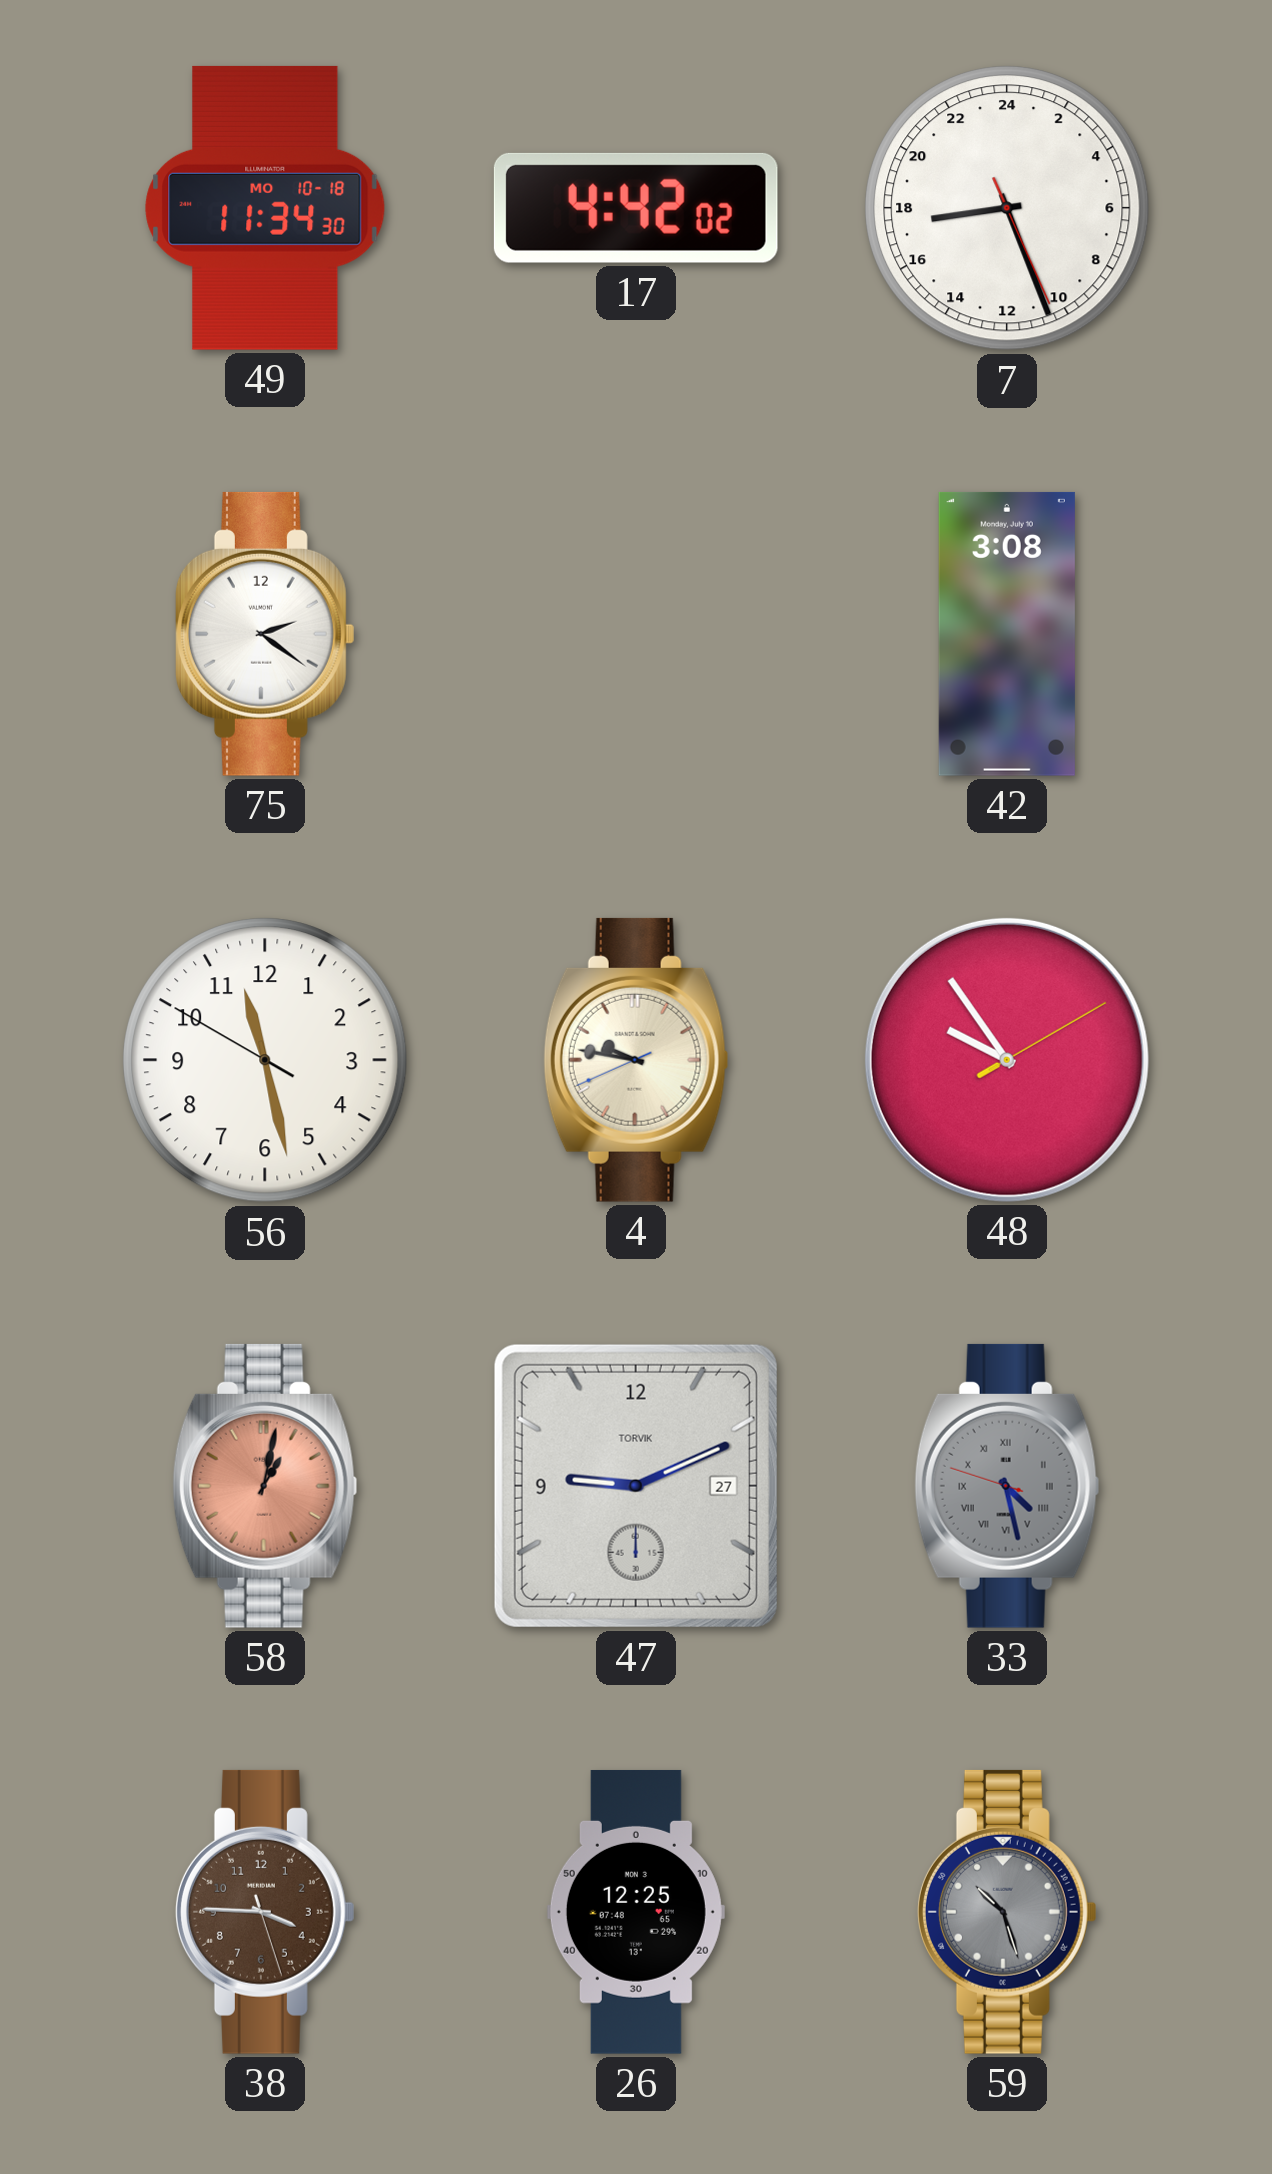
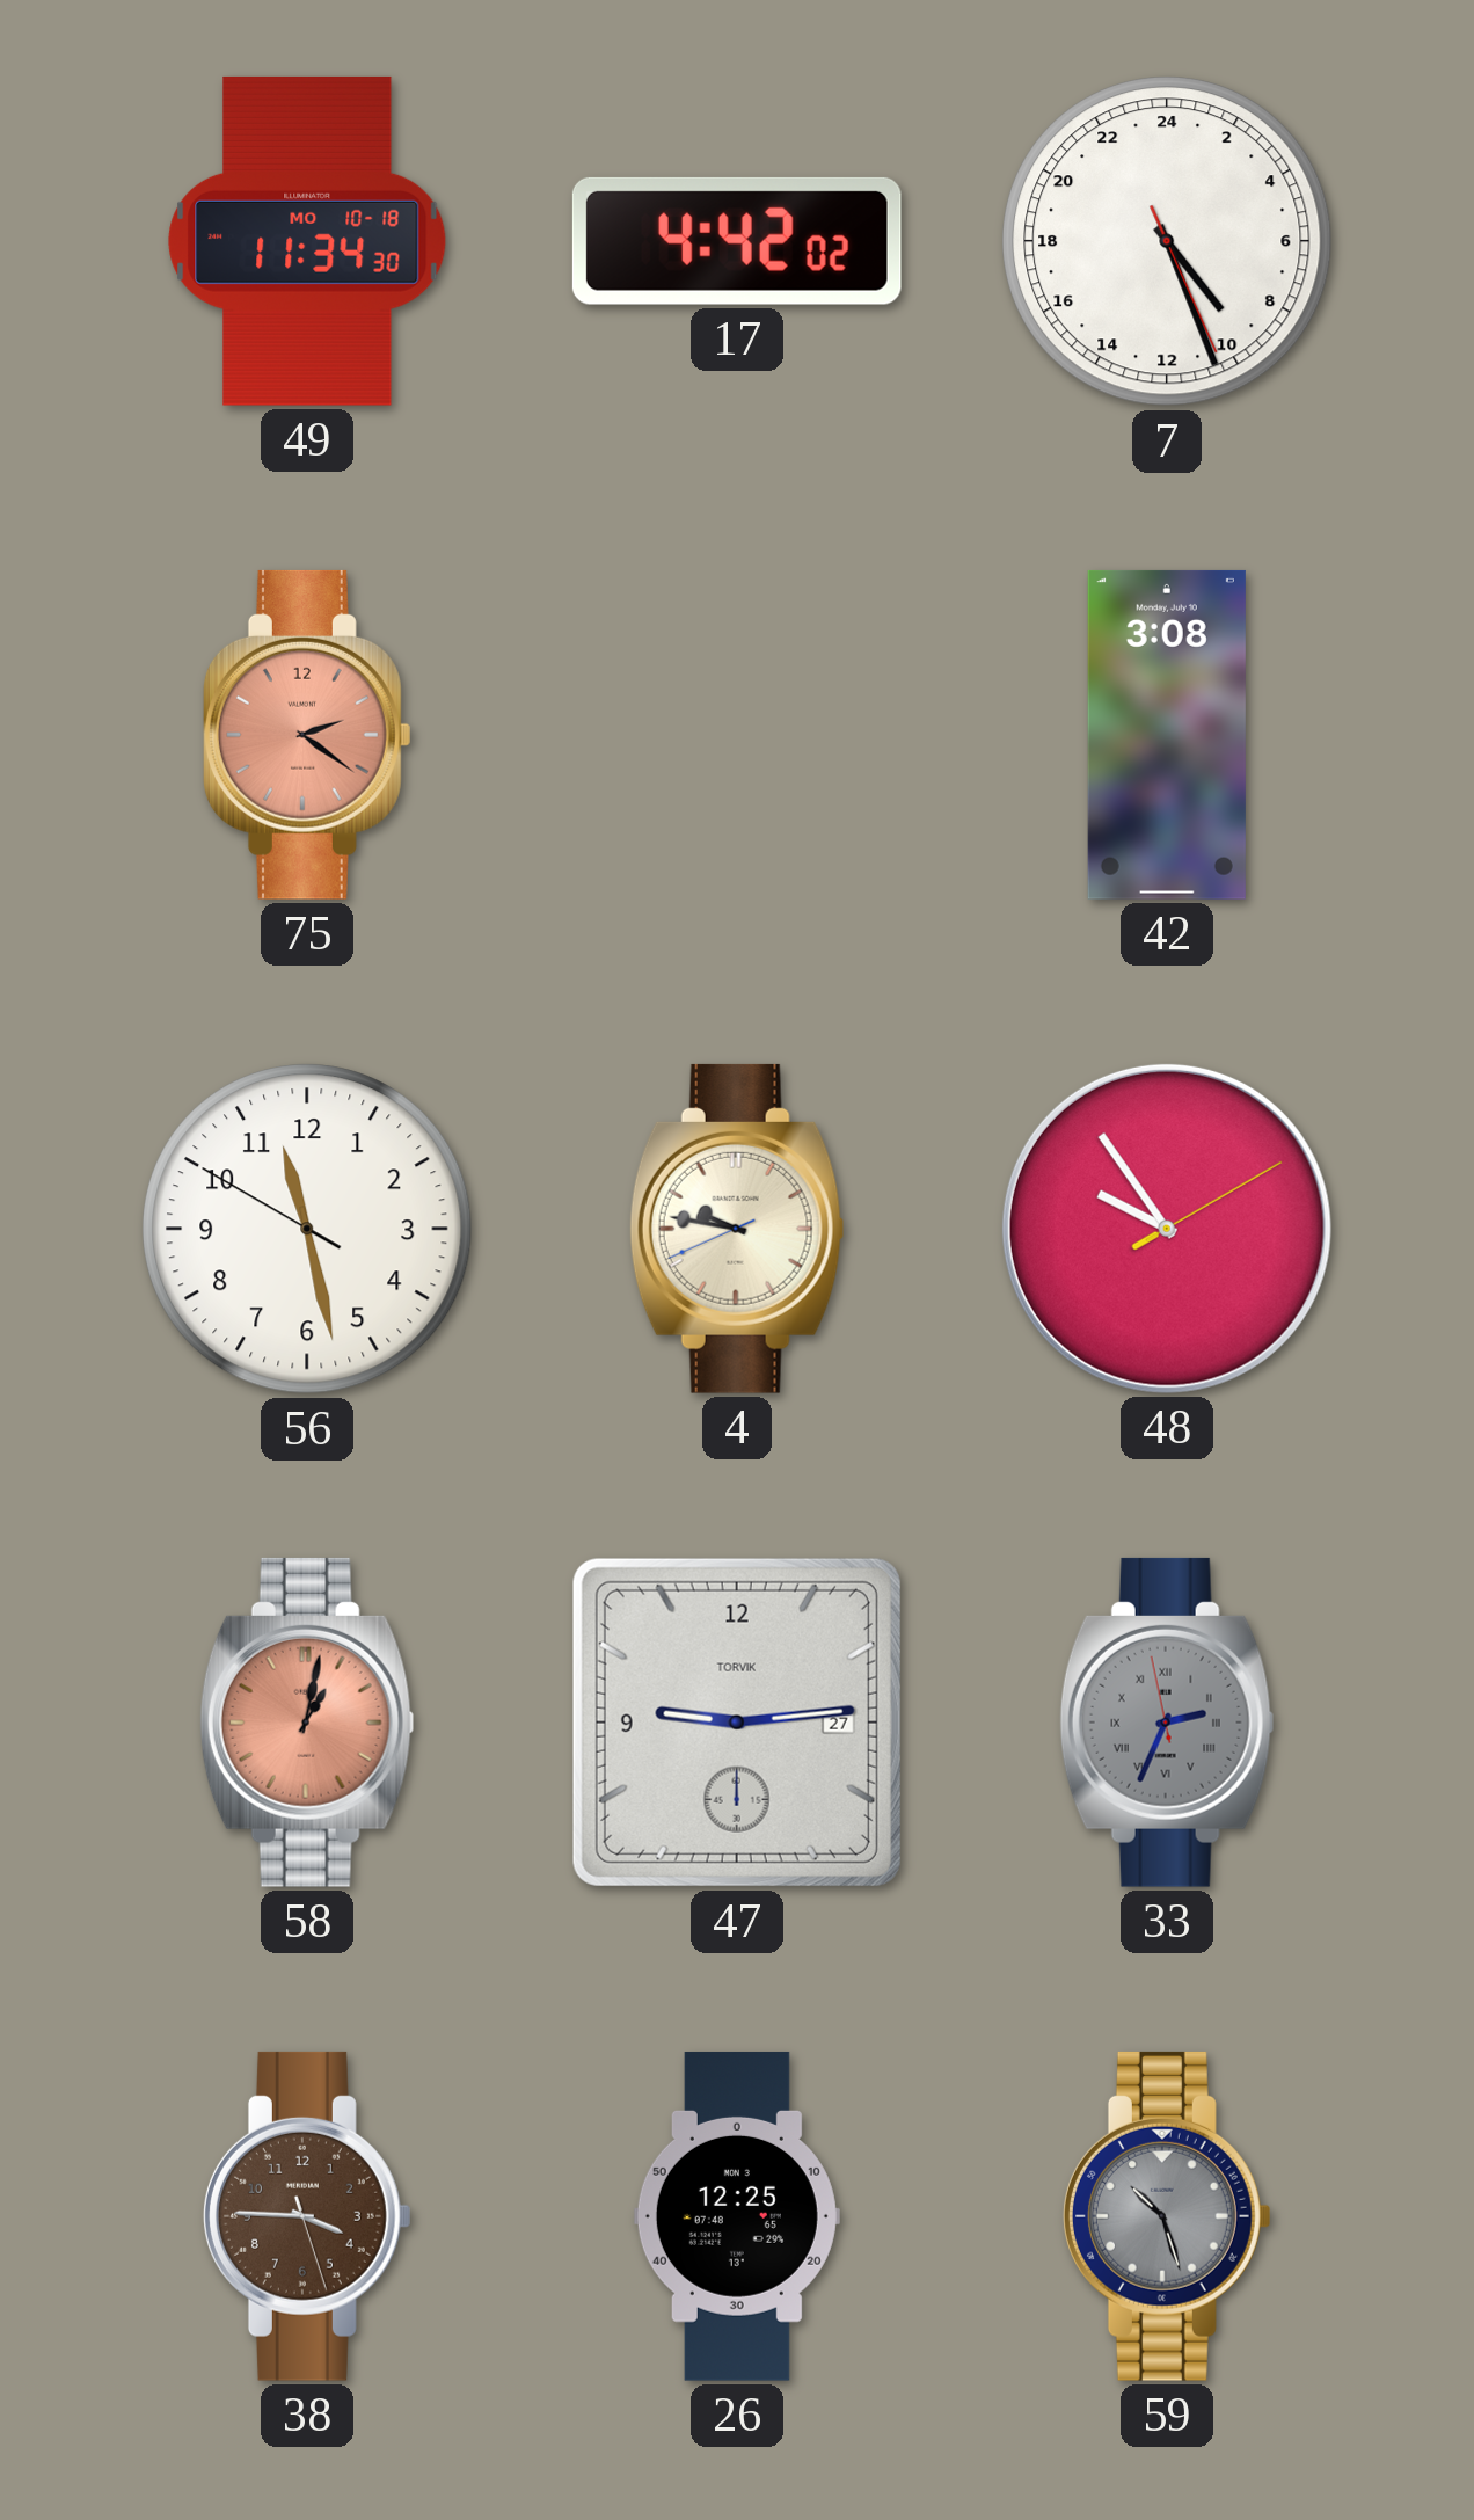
7: 17:26 -> 9:26
75 dial: white -> salmon
47: 9:11 -> 9:14
33: 4:27 -> 2:33
